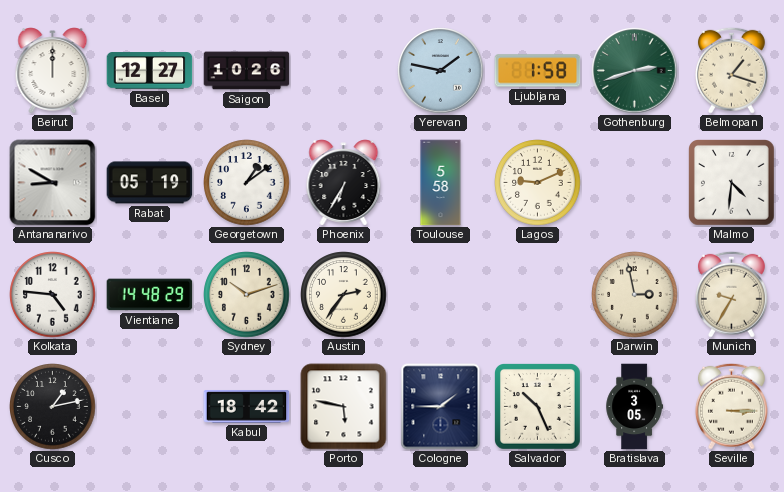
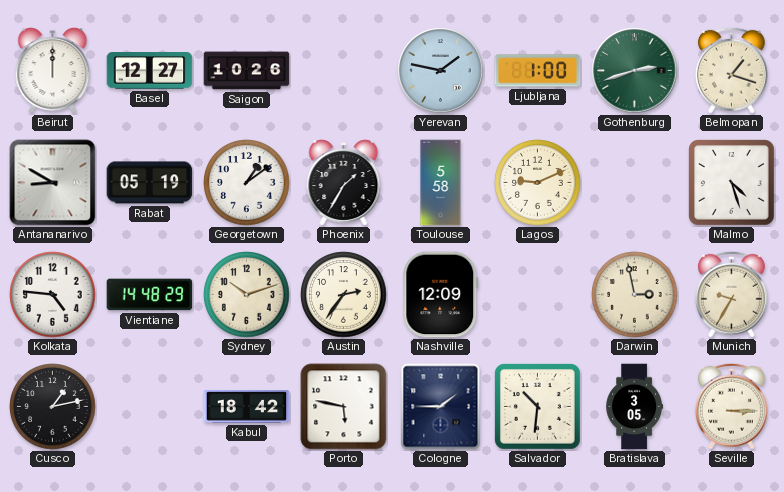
Ljubljana: 1:58 -> 1:00
Phoenix: 6:35 -> 1:35
Malmo: 4:31 -> 4:27
Nashville: none -> 12:09
Salvador: 10:26 -> 10:31
